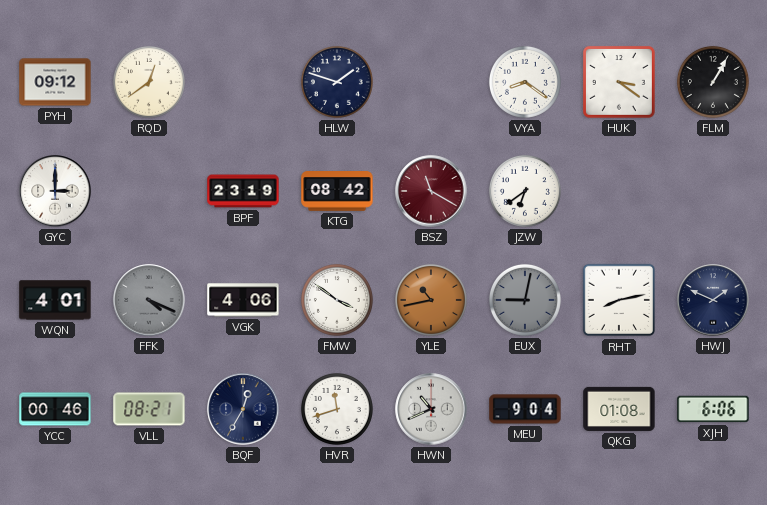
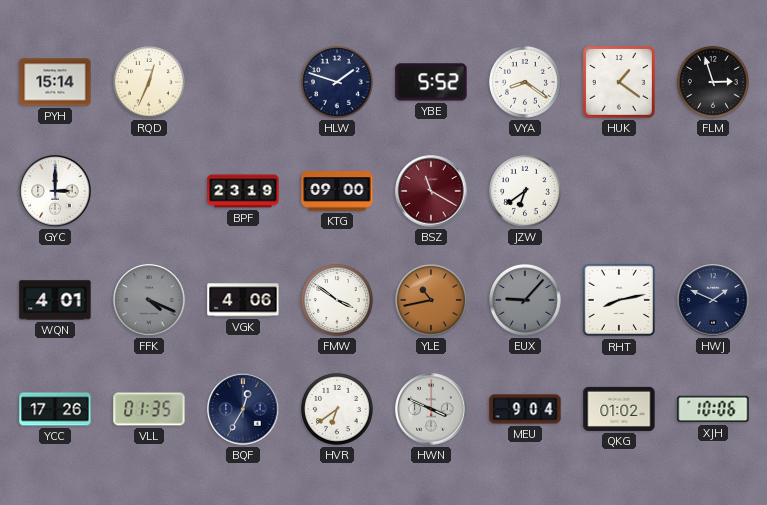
PYH: 09:12 -> 15:14
RQD: 12:39 -> 12:34
YBE: none -> 5:52
HUK: 3:21 -> 1:21
FLM: 1:05 -> 2:57
KTG: 08:42 -> 09:00
EUX: 9:02 -> 9:07
YCC: 00:46 -> 17:26
VLL: 08:21 -> 01:35
HVR: 11:42 -> 6:39
HWN: 10:41 -> 3:49
QKG: 01:08 -> 01:02
XJH: 6:06 -> 10:06
